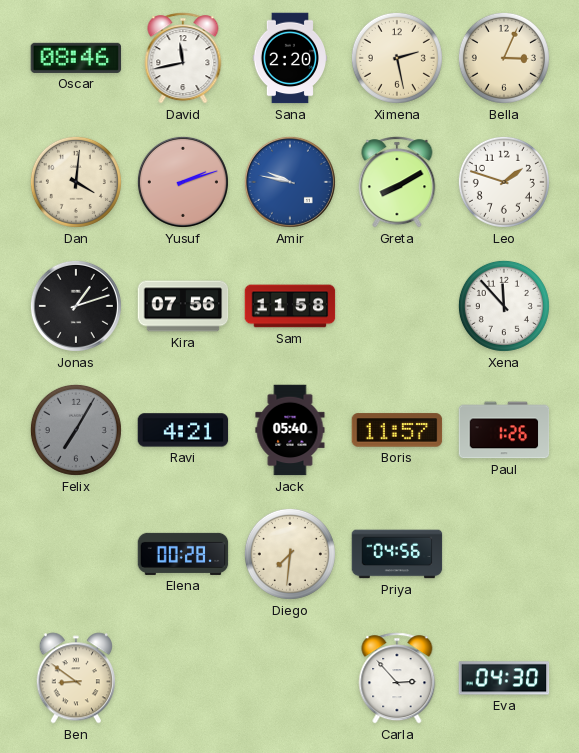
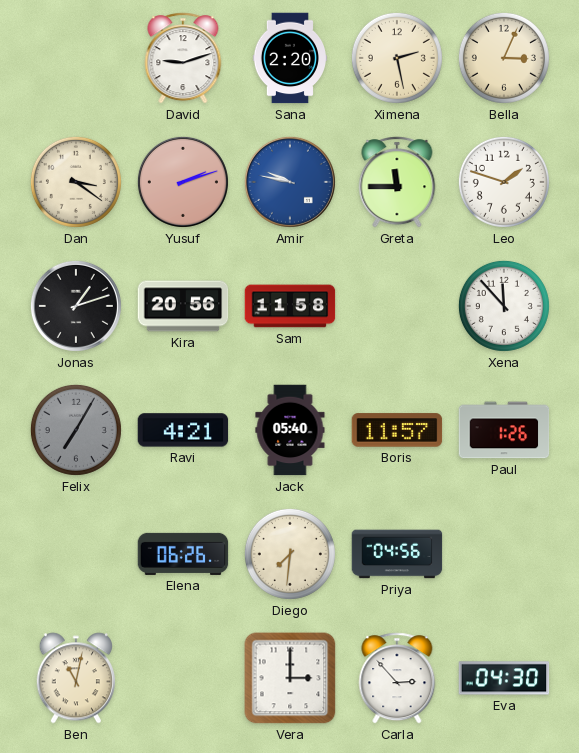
Oscar: 08:46 -> none
David: 11:43 -> 9:12
Dan: 4:01 -> 3:21
Greta: 8:10 -> 11:45
Kira: 07:56 -> 20:56
Elena: 00:28 -> 06:26
Ben: 8:51 -> 11:02
Vera: none -> 3:00
